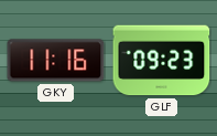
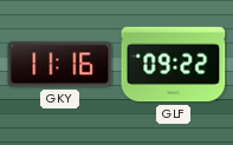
GLF: 09:23 -> 09:22
